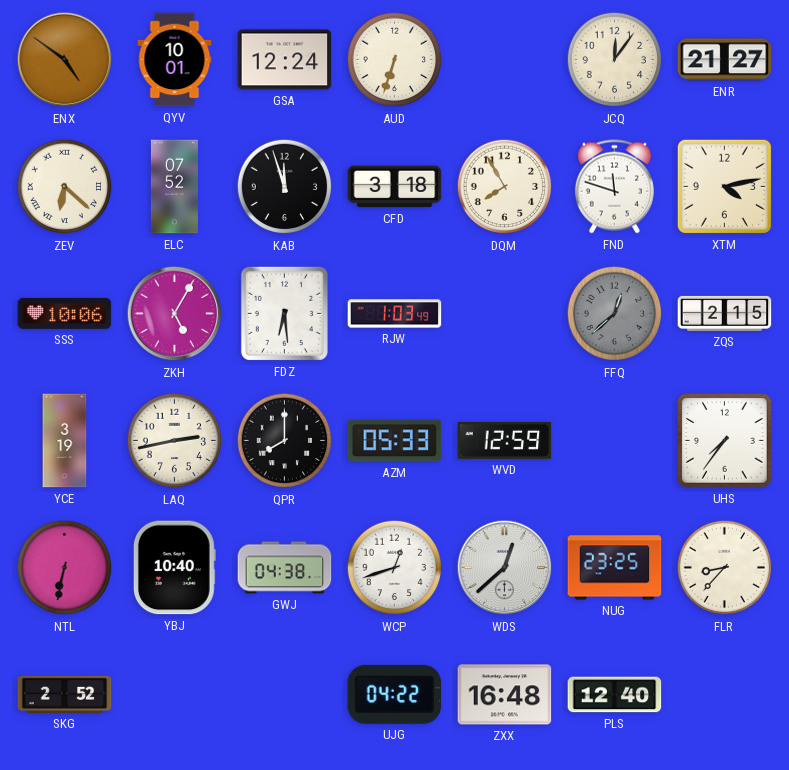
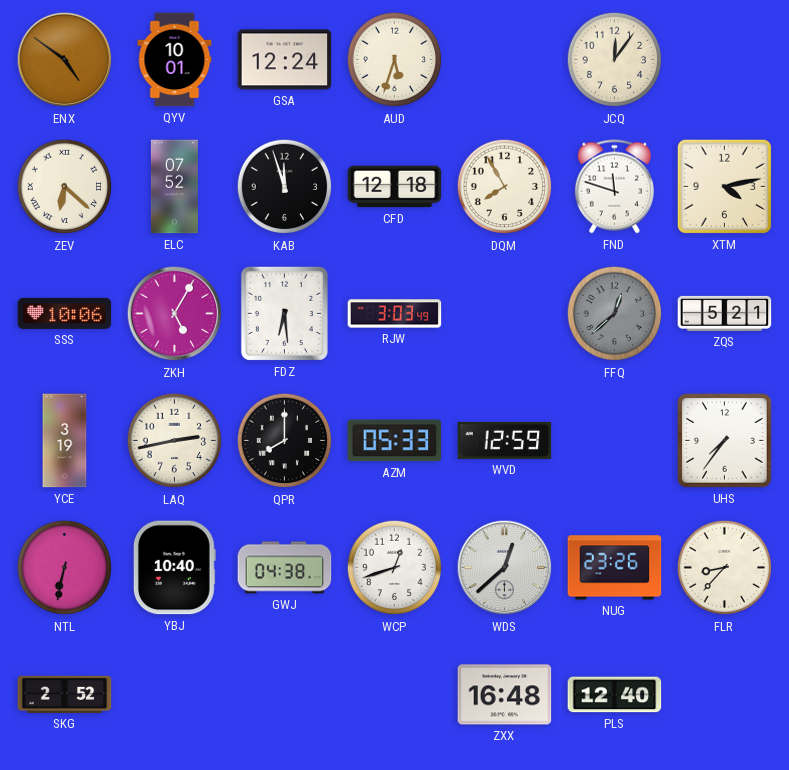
AUD: 6:33 -> 5:33
ENR: 21:27 -> none
CFD: 3:18 -> 12:18
RJW: 1:03 -> 3:03
ZQS: 2:15 -> 5:21
NUG: 23:25 -> 23:26
UJG: 04:22 -> none
